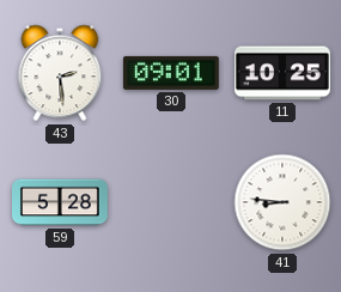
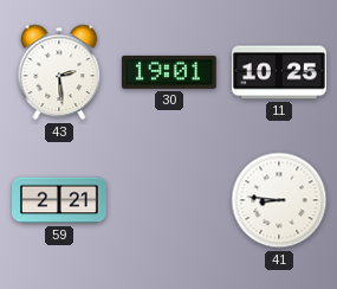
30: 09:01 -> 19:01
59: 5:28 -> 2:21
